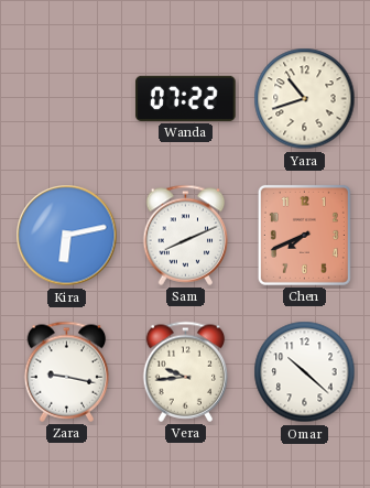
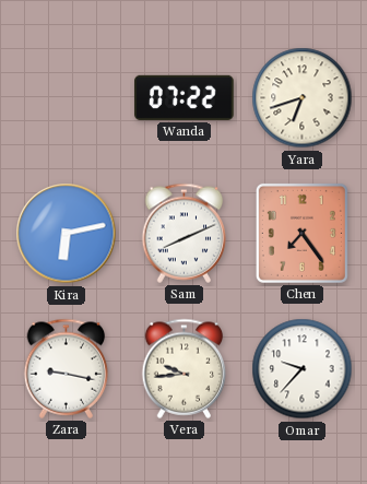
Yara: 10:42 -> 6:42
Chen: 7:41 -> 7:24
Omar: 10:22 -> 9:37
